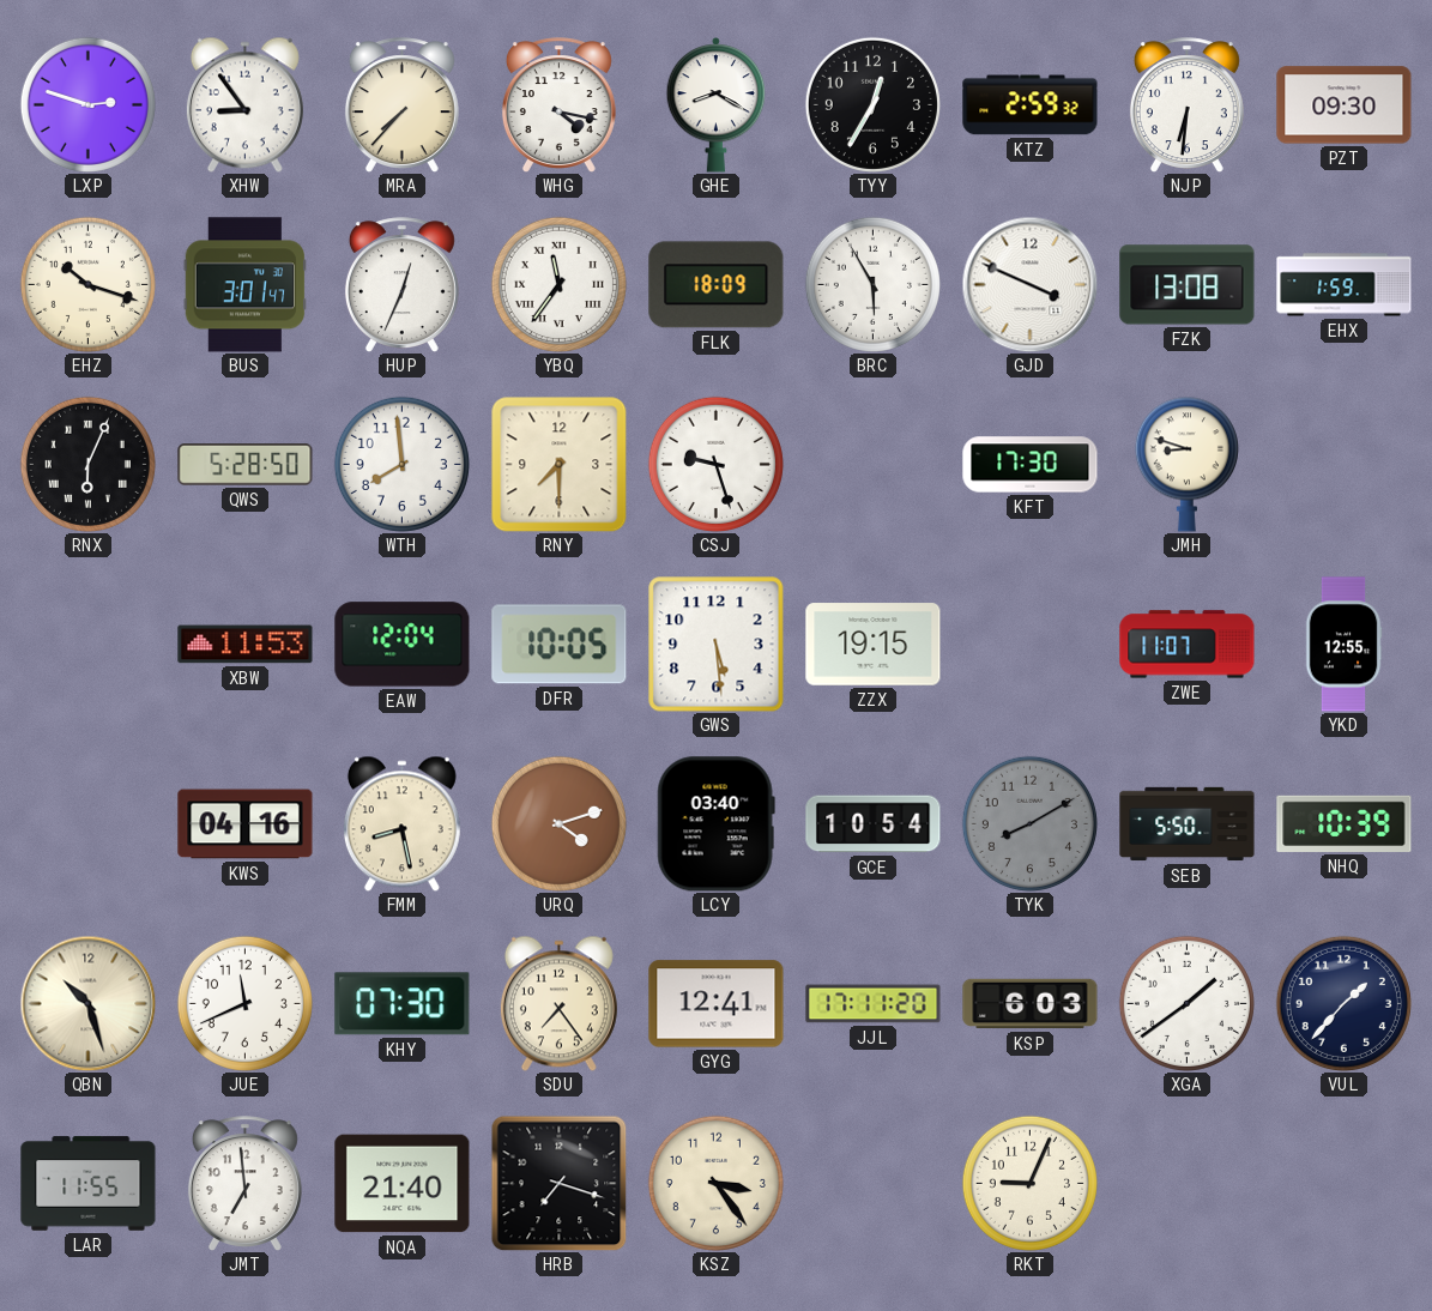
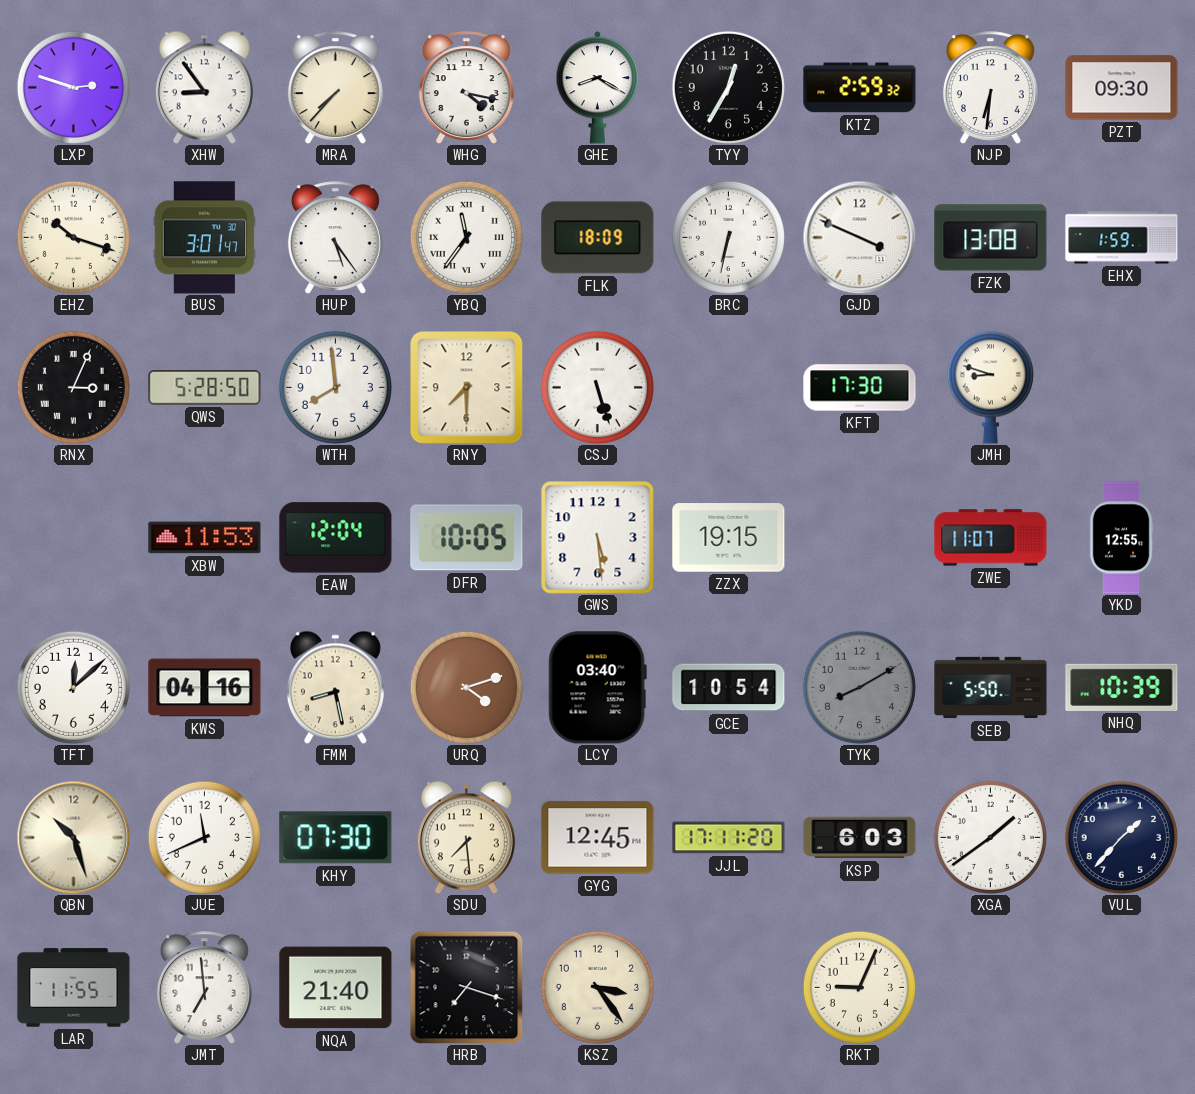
HUP: 12:34 -> 5:24
BRC: 5:55 -> 6:32
RNX: 6:04 -> 3:04
CSJ: 9:27 -> 5:27
TFT: none -> 12:08
SDU: 7:24 -> 7:29
GYG: 12:41 -> 12:45
